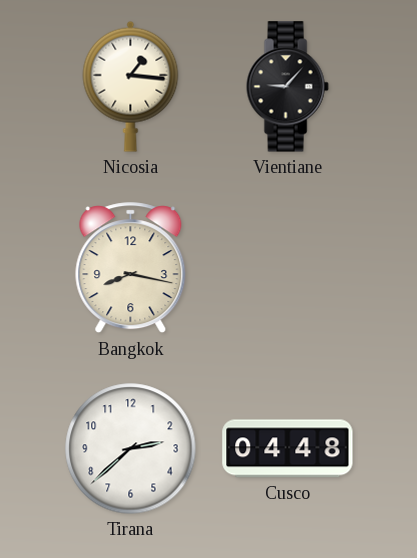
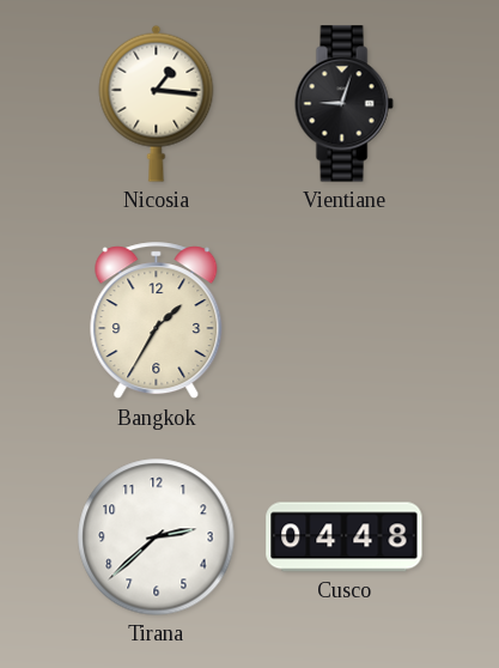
Vientiane: 9:07 -> 9:03
Bangkok: 8:17 -> 1:35
